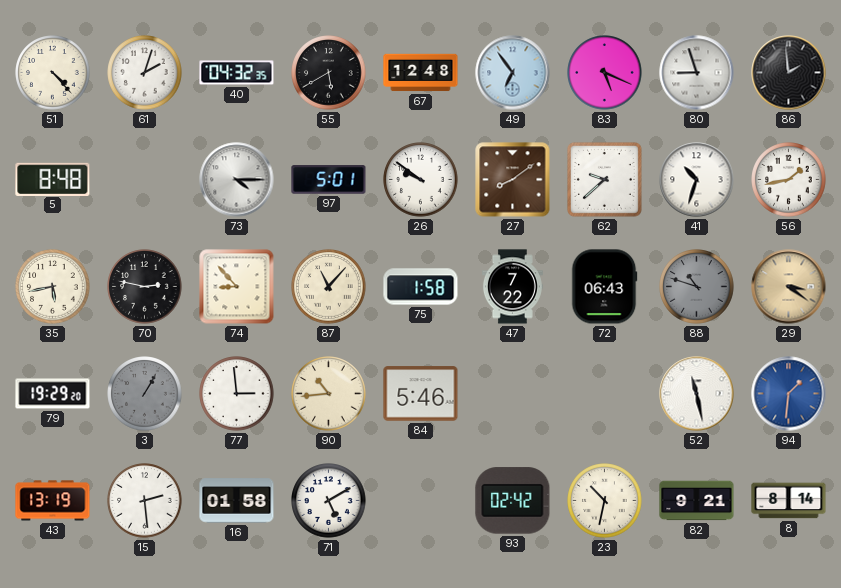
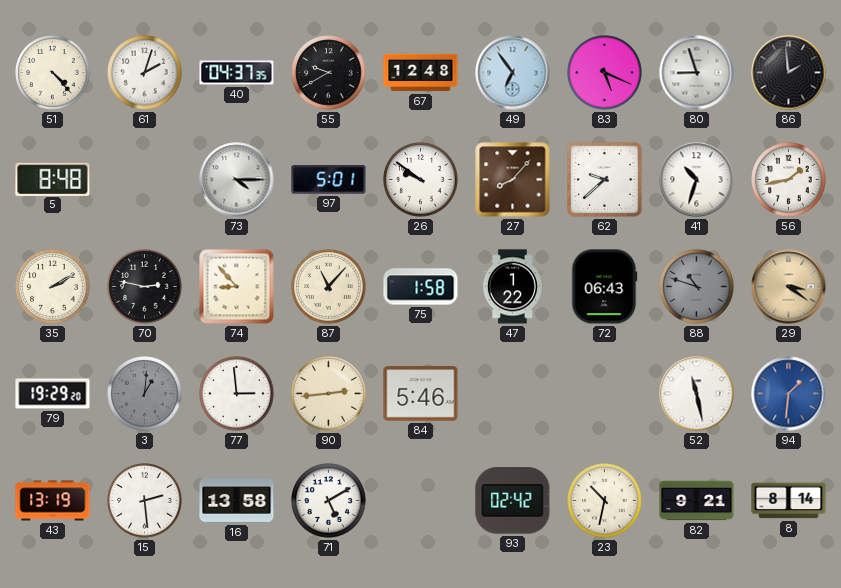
40: 04:32 -> 04:37
55: 5:40 -> 9:40
27: 8:09 -> 8:07
35: 5:43 -> 2:10
47: 7:22 -> 1:22
3: 1:05 -> 1:01
90: 10:44 -> 2:44
16: 01:58 -> 13:58
